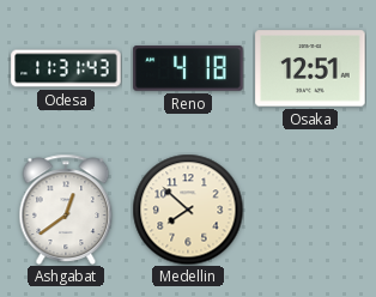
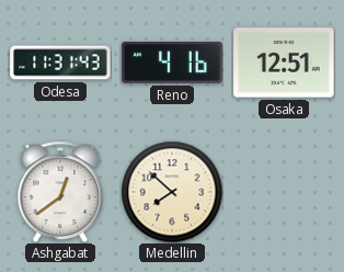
Reno: 4:18 -> 4:16
